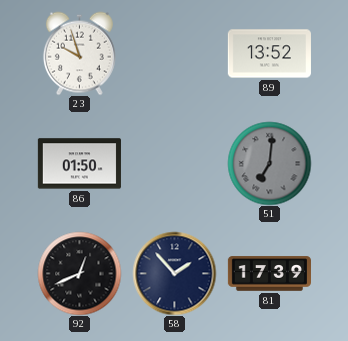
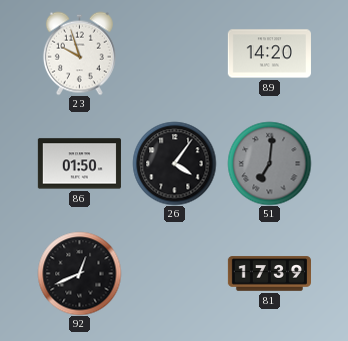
89: 13:52 -> 14:20
26: none -> 4:06
58: 1:53 -> none
